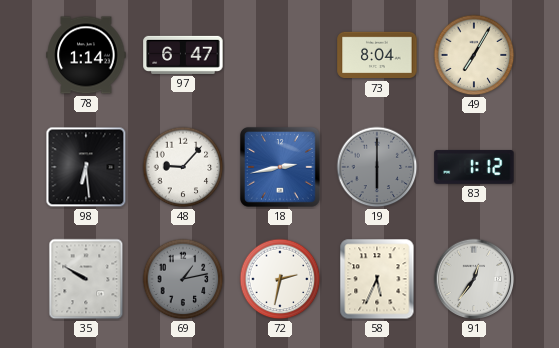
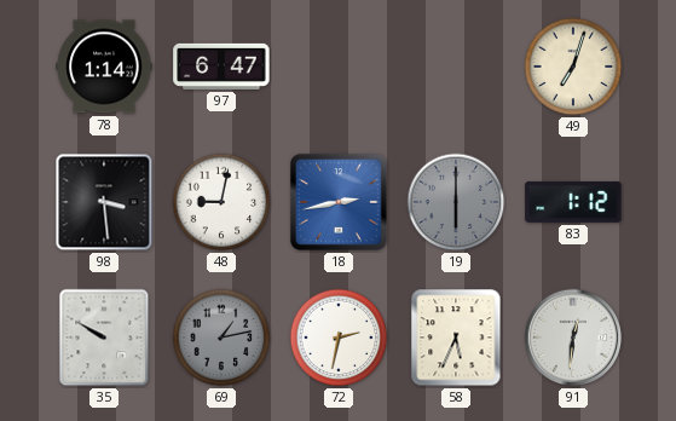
73: 8:04 -> none
49: 7:05 -> 7:03
98: 6:29 -> 3:29
48: 9:07 -> 9:02
91: 12:36 -> 12:31
